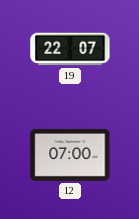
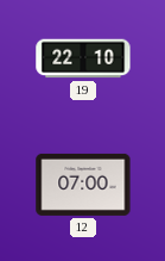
19: 22:07 -> 22:10
